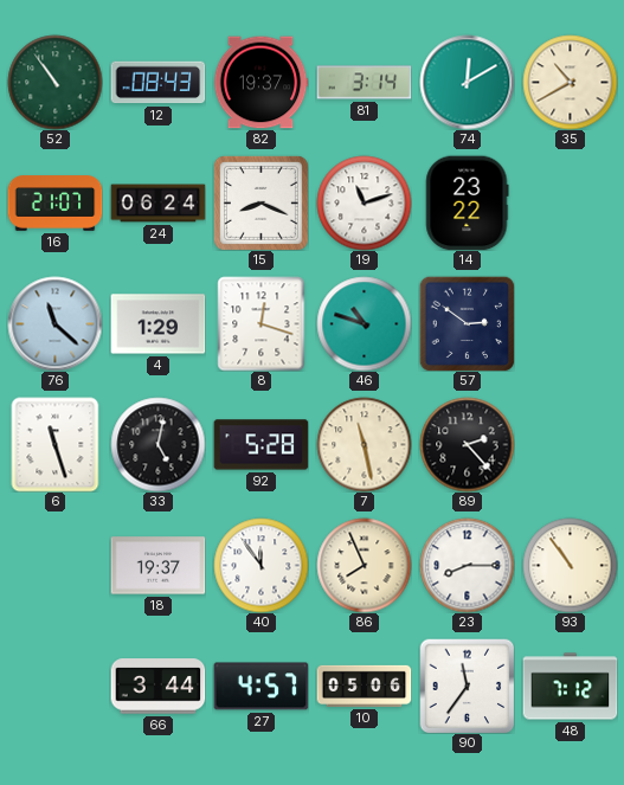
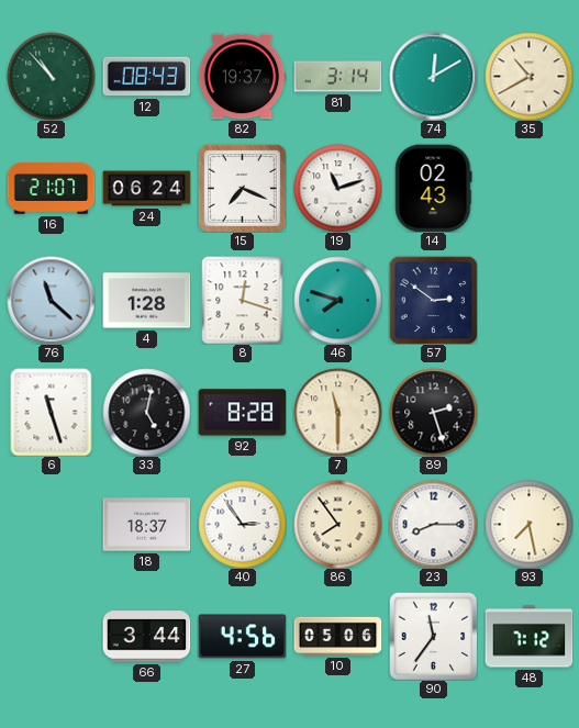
52: 10:54 -> 10:53
15: 8:19 -> 7:19
14: 23:22 -> 02:43
4: 1:29 -> 1:28
46: 10:48 -> 7:48
92: 5:28 -> 8:28
7: 11:28 -> 11:30
89: 2:23 -> 2:27
18: 19:37 -> 18:37
40: 11:54 -> 2:54
86: 7:56 -> 7:54
93: 10:54 -> 7:28
27: 4:57 -> 4:56
